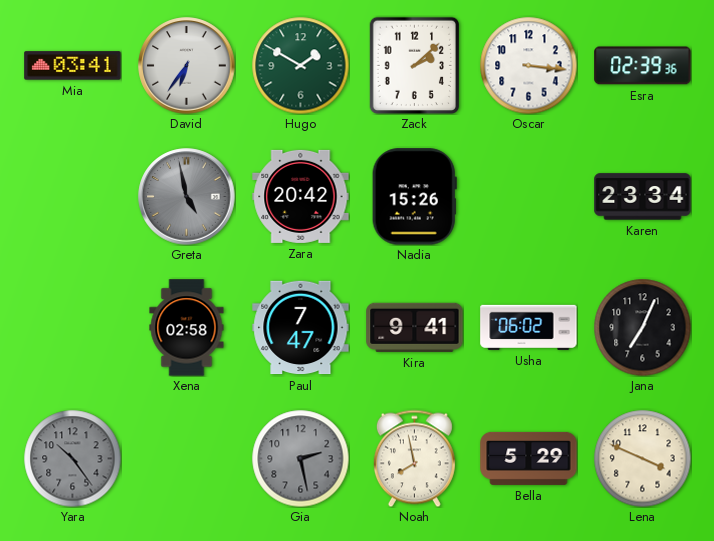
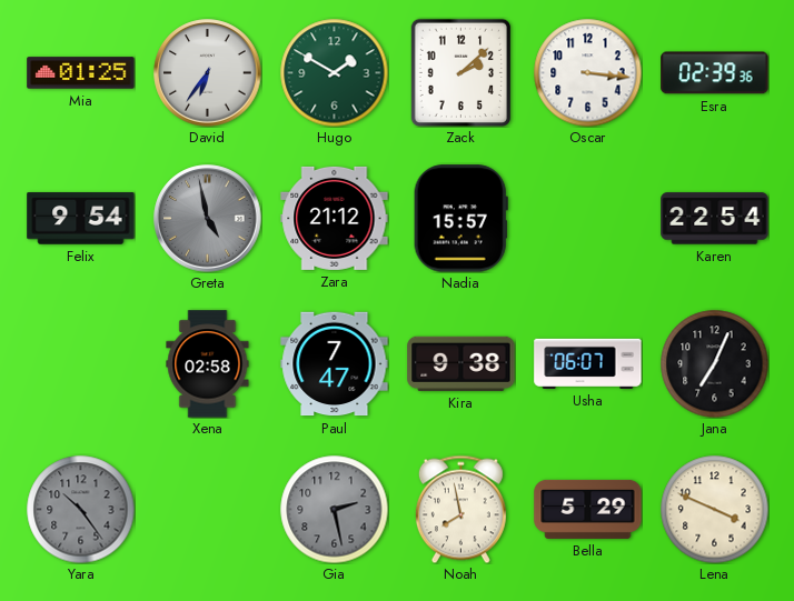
Mia: 03:41 -> 01:25
Felix: none -> 9:54
Zara: 20:42 -> 21:12
Nadia: 15:26 -> 15:57
Karen: 23:34 -> 22:54
Kira: 9:41 -> 9:38
Usha: 06:02 -> 06:07
